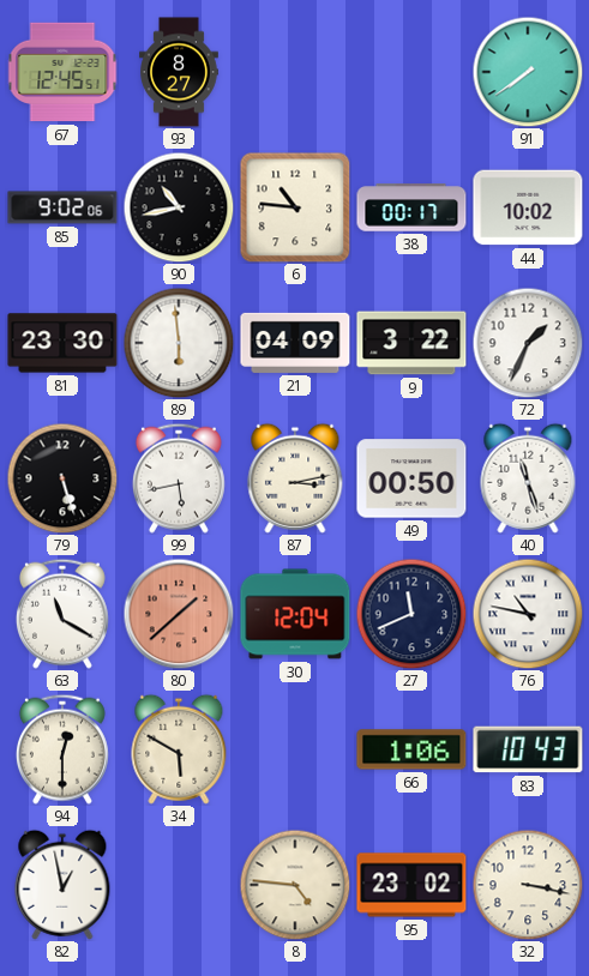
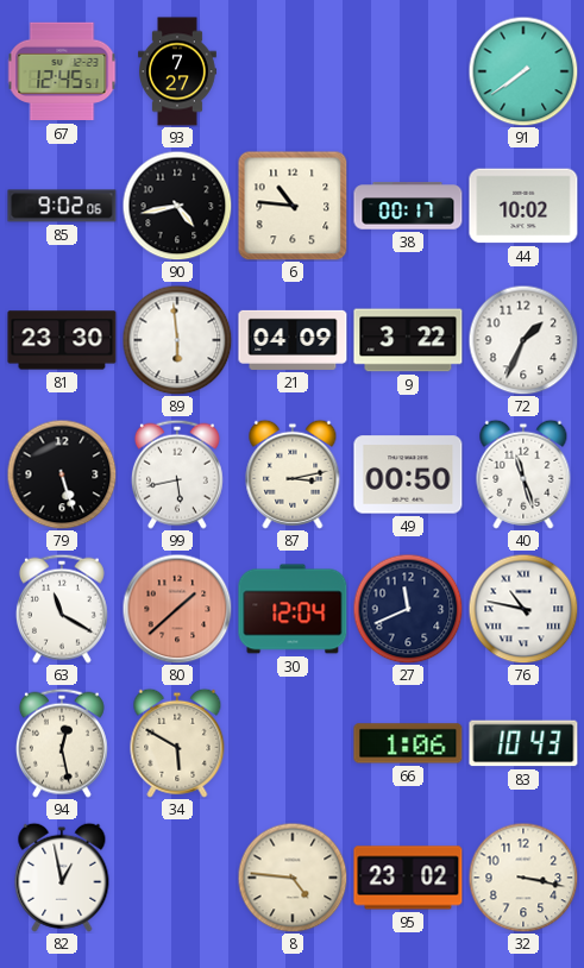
93: 8:27 -> 7:27
90: 10:43 -> 4:43
94: 12:30 -> 12:28
